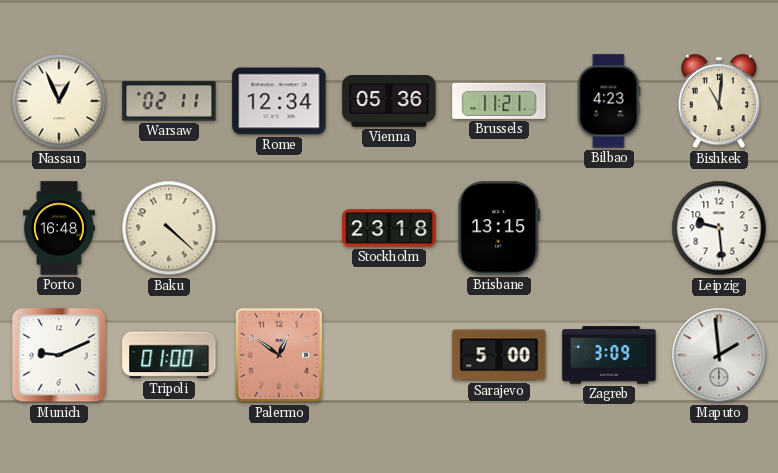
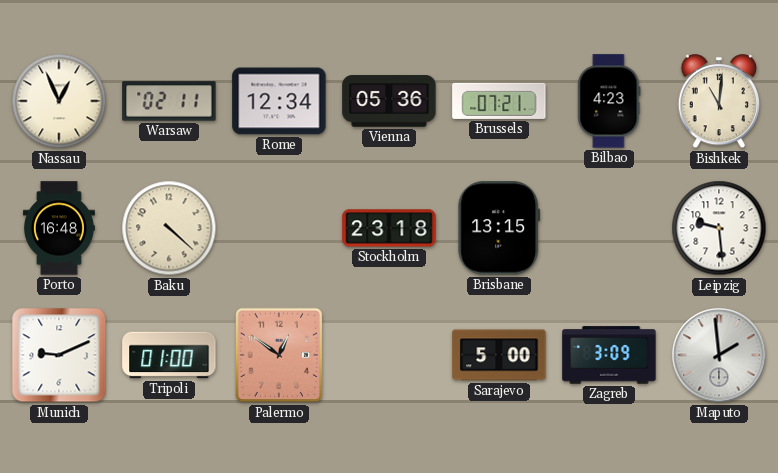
Brussels: 11:21 -> 07:21
